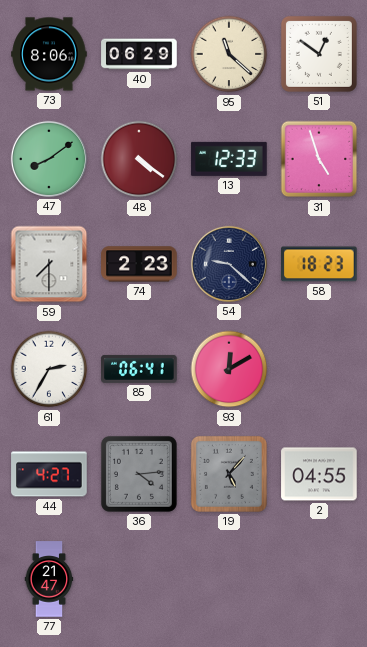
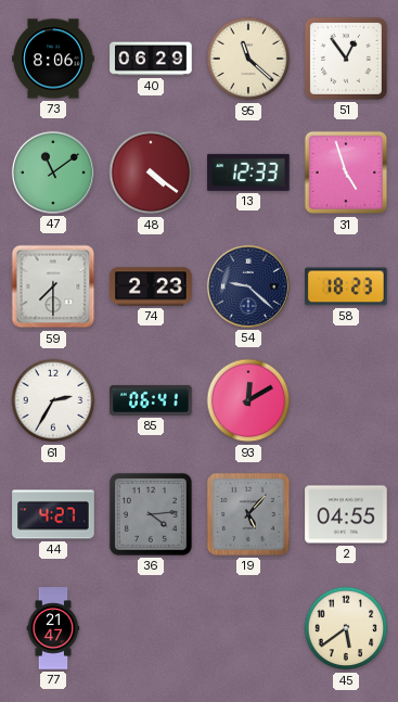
51: 12:51 -> 12:54
47: 8:09 -> 11:09
45: none -> 5:39
